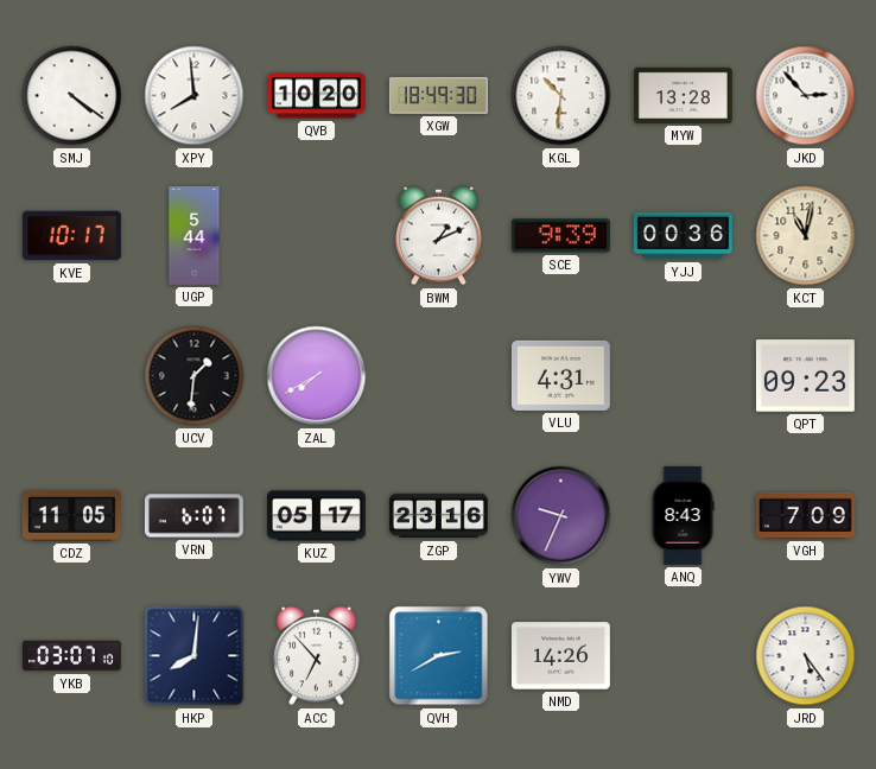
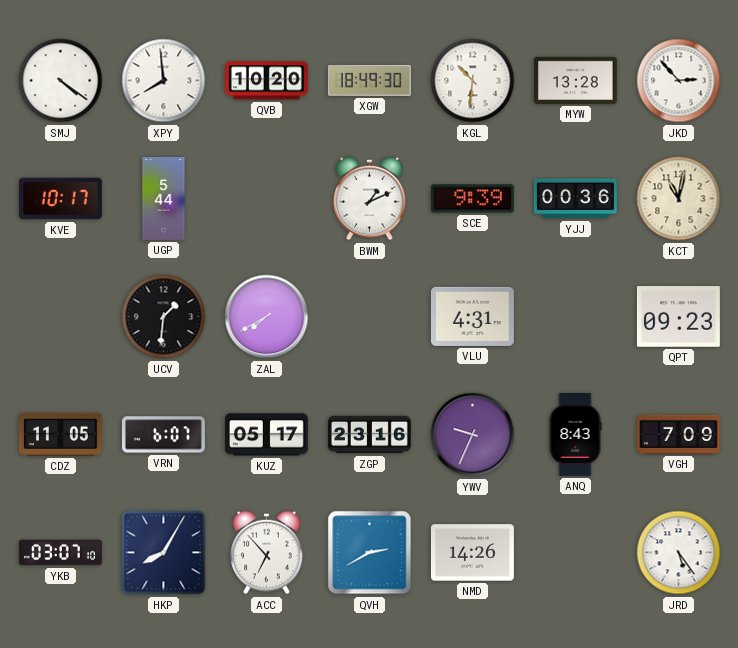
HKP: 8:01 -> 8:05
